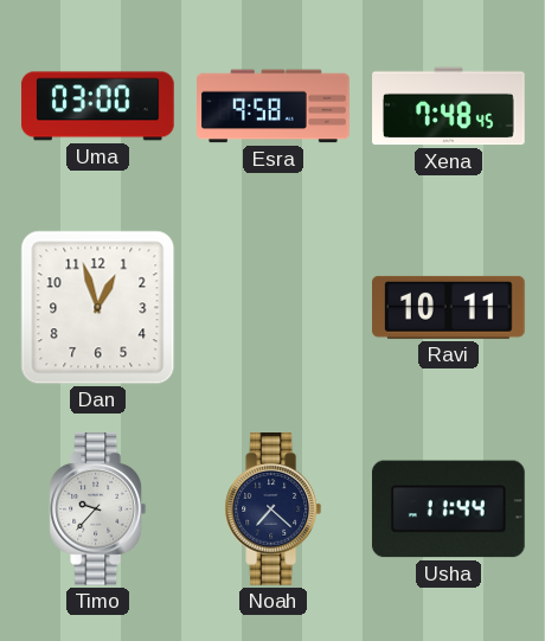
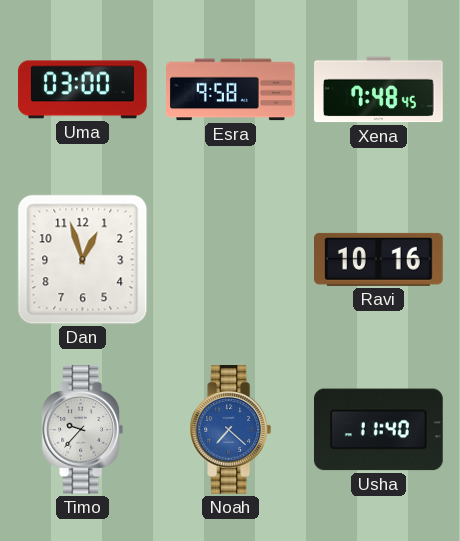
Ravi: 10:11 -> 10:16
Noah dial: navy -> blue
Usha: 11:44 -> 11:40
